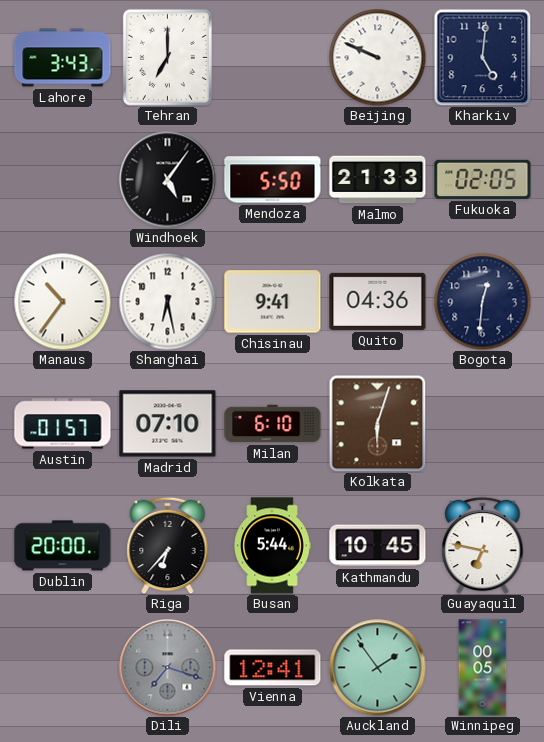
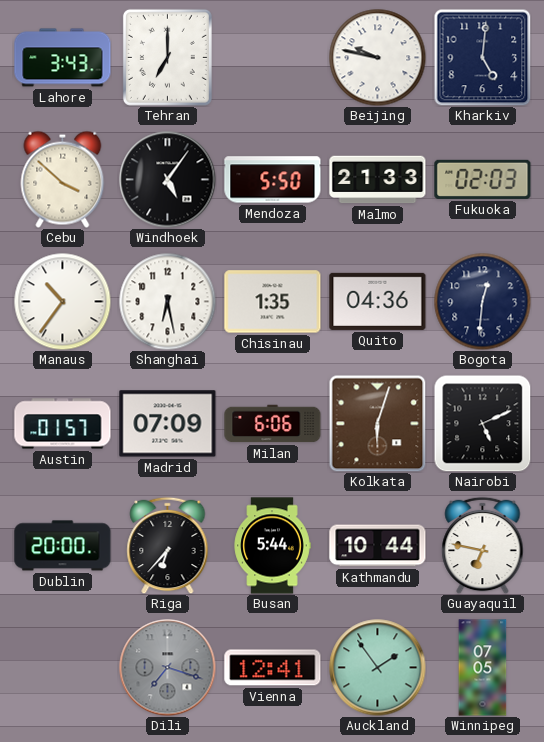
Beijing: 9:49 -> 9:47
Cebu: none -> 3:52
Fukuoka: 02:05 -> 02:03
Chisinau: 9:41 -> 1:35
Madrid: 07:10 -> 07:09
Milan: 6:10 -> 6:06
Nairobi: none -> 5:11
Kathmandu: 10:45 -> 10:44
Winnipeg: 00:05 -> 07:05
